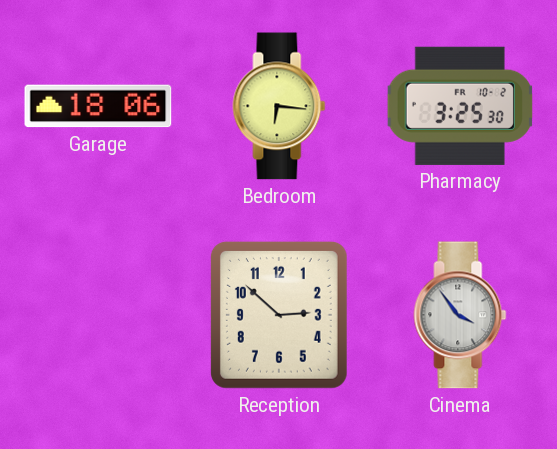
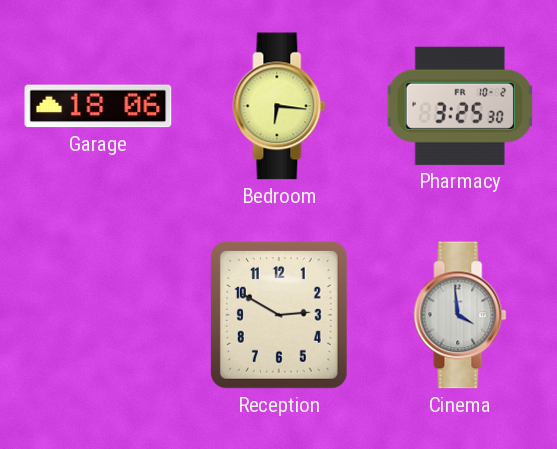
Reception: 2:52 -> 2:50
Cinema: 3:54 -> 3:59
